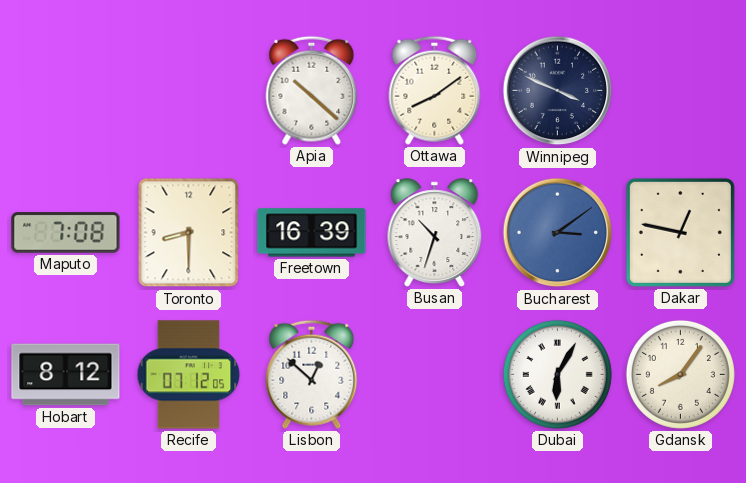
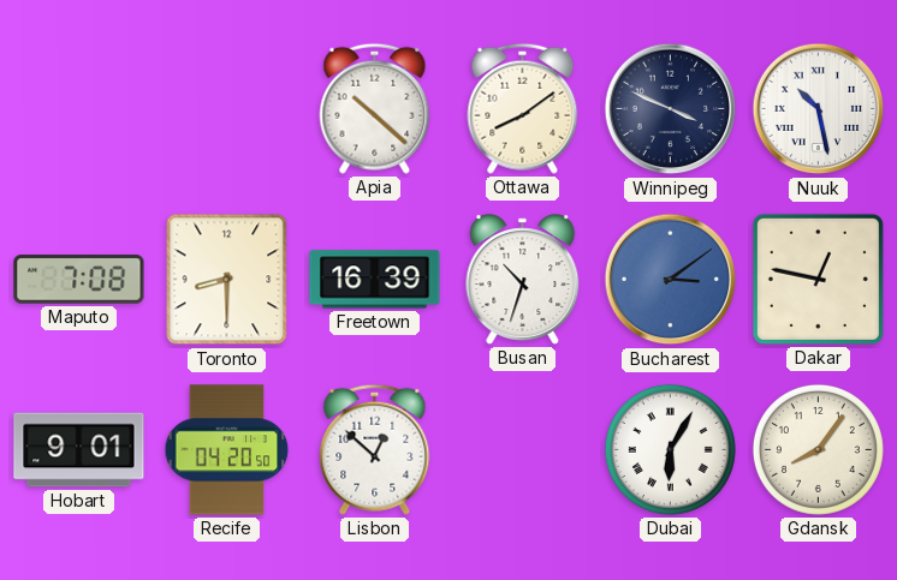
Nuuk: none -> 10:28
Hobart: 8:12 -> 9:01
Recife: 07:12 -> 04:20
